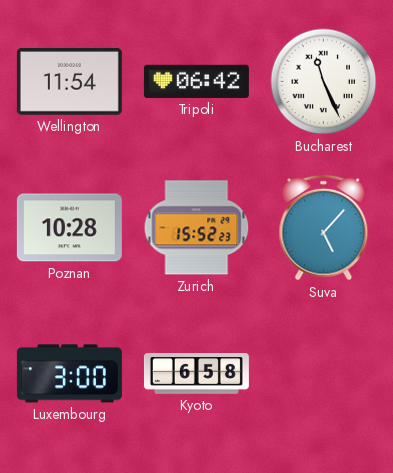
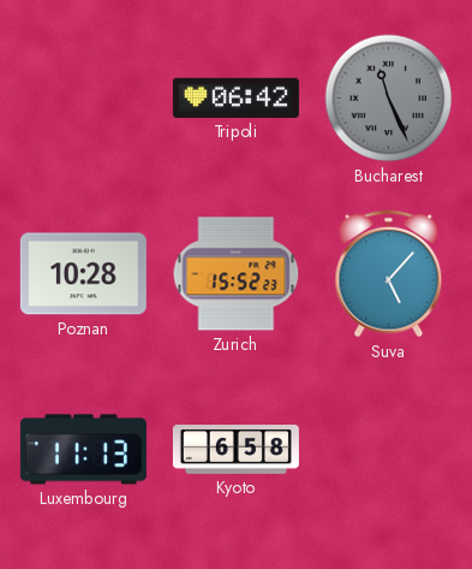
Wellington: 11:54 -> none
Bucharest dial: white -> grey
Luxembourg: 3:00 -> 11:13
